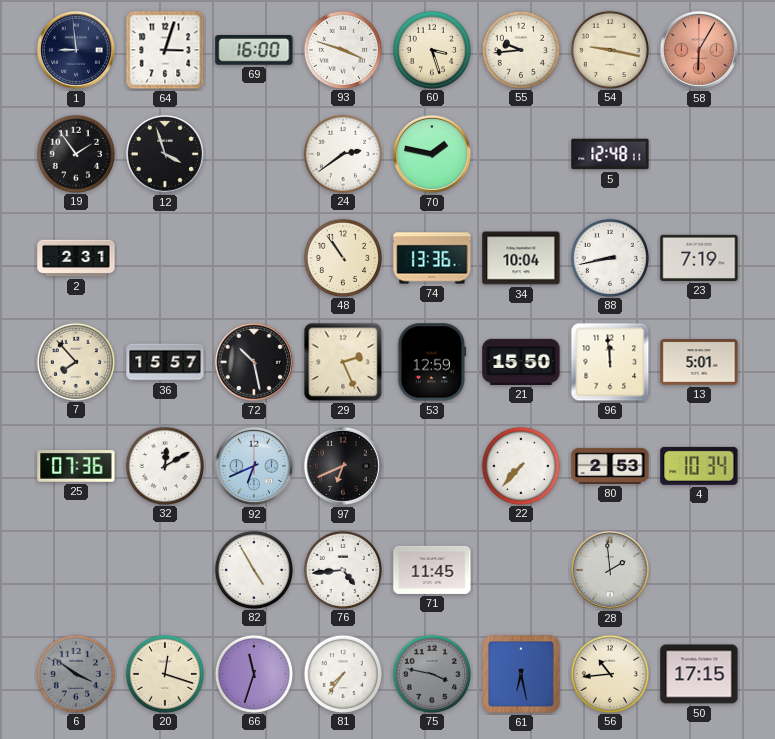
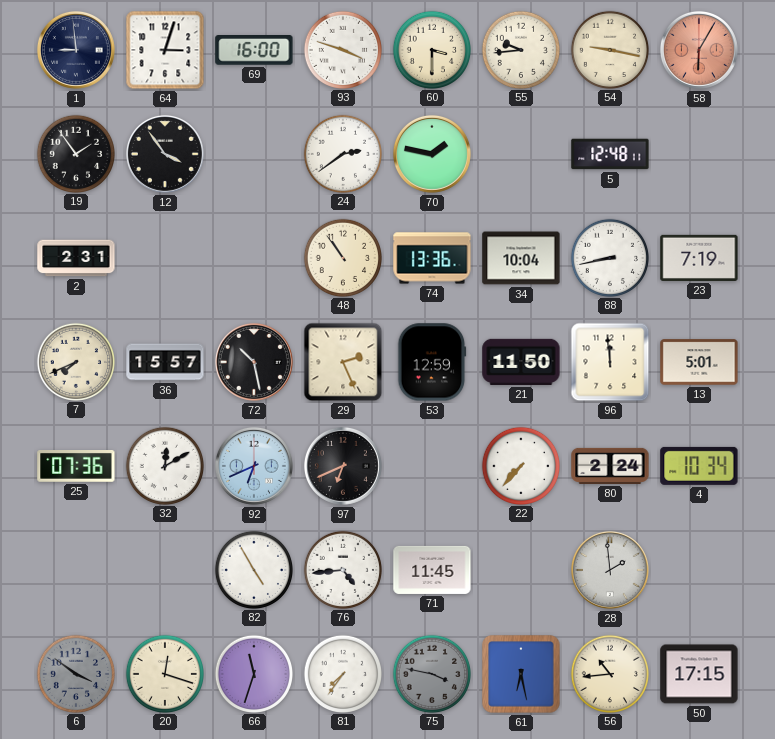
60: 3:27 -> 3:30
12: 3:57 -> 3:54
7: 7:53 -> 7:41
21: 15:50 -> 11:50
80: 2:53 -> 2:24
